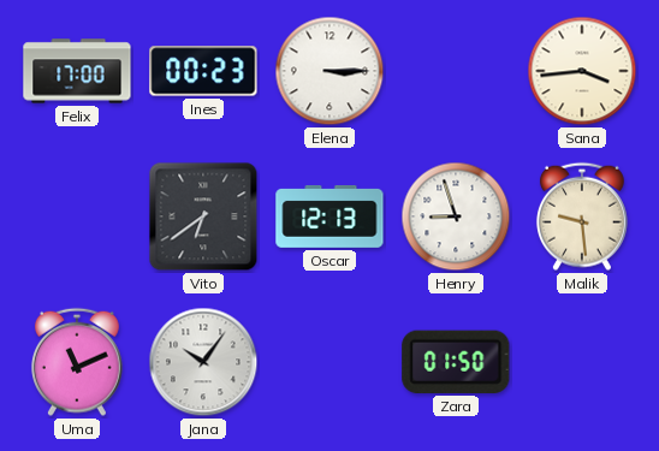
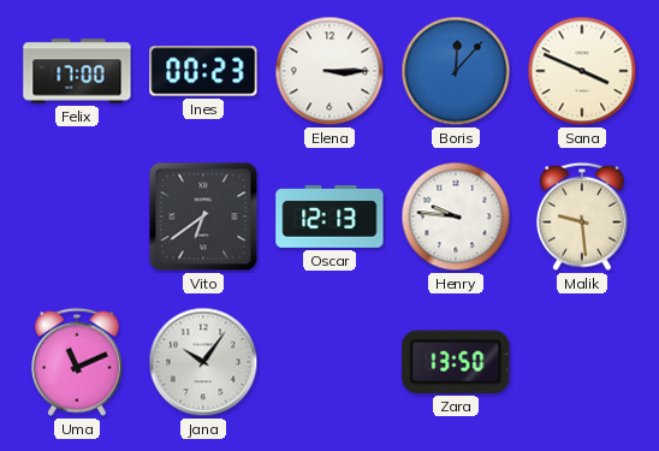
Boris: none -> 12:07
Sana: 3:44 -> 3:49
Henry: 8:57 -> 9:46
Zara: 01:50 -> 13:50
